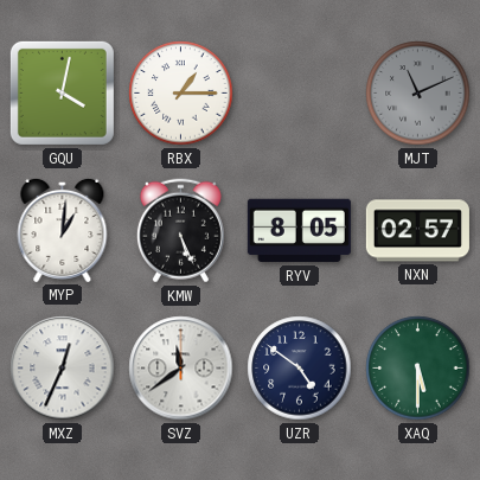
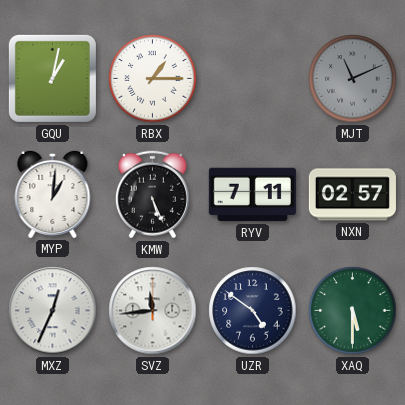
GQU: 4:02 -> 1:02
RYV: 8:05 -> 7:11
SVZ: 11:39 -> 11:44
